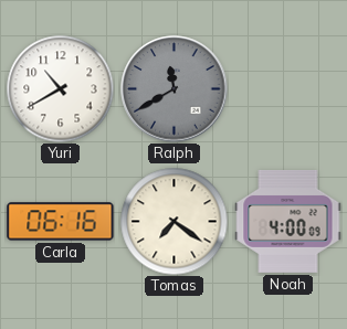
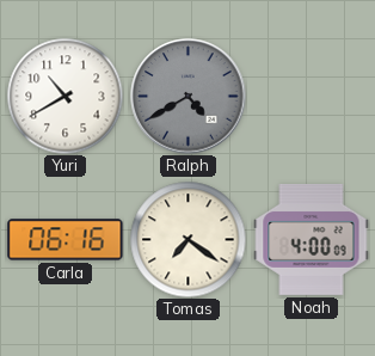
Ralph: 11:40 -> 4:40
